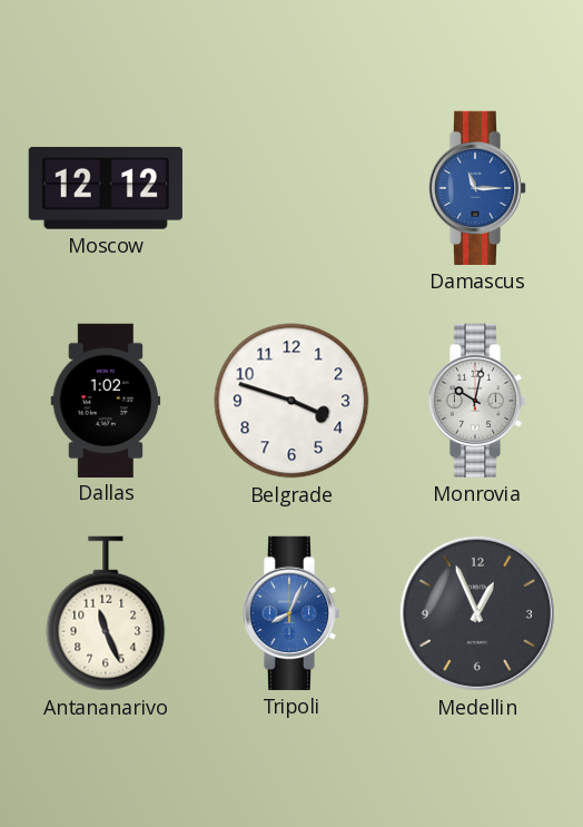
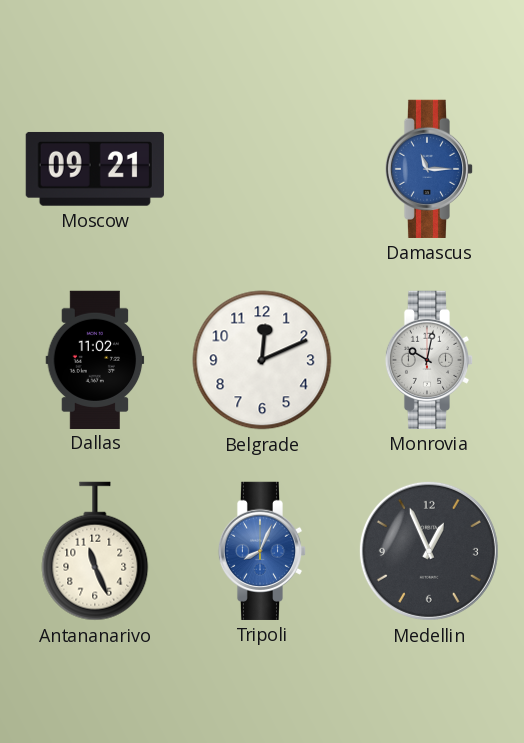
Moscow: 12:12 -> 09:21
Dallas: 1:02 -> 11:02
Belgrade: 3:48 -> 12:11
